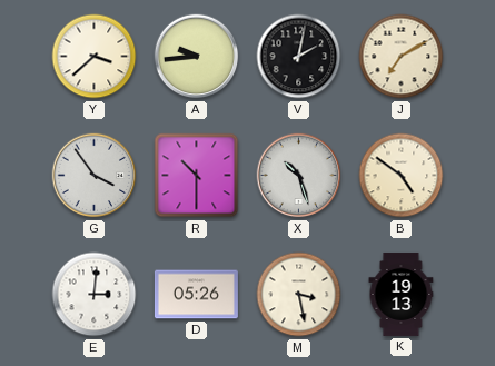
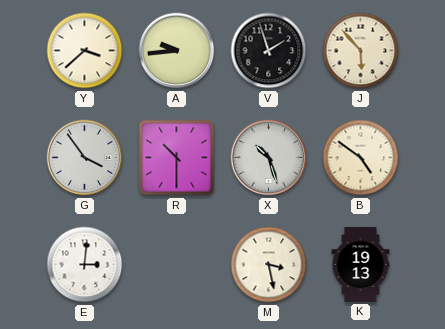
V: 2:02 -> 1:57
J: 7:10 -> 5:53
D: 05:26 -> none
